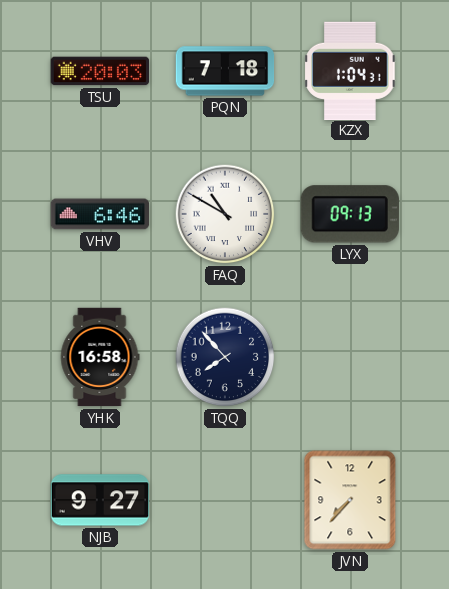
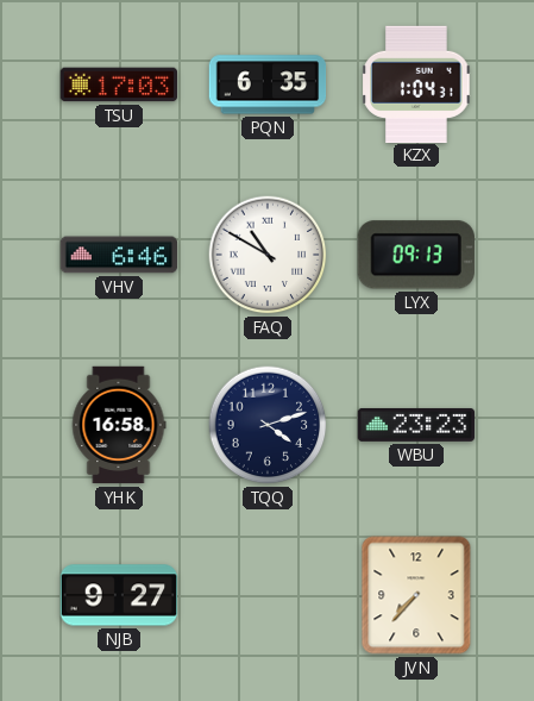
TSU: 20:03 -> 17:03
PQN: 7:18 -> 6:35
TQQ: 7:53 -> 4:12
WBU: none -> 23:23
